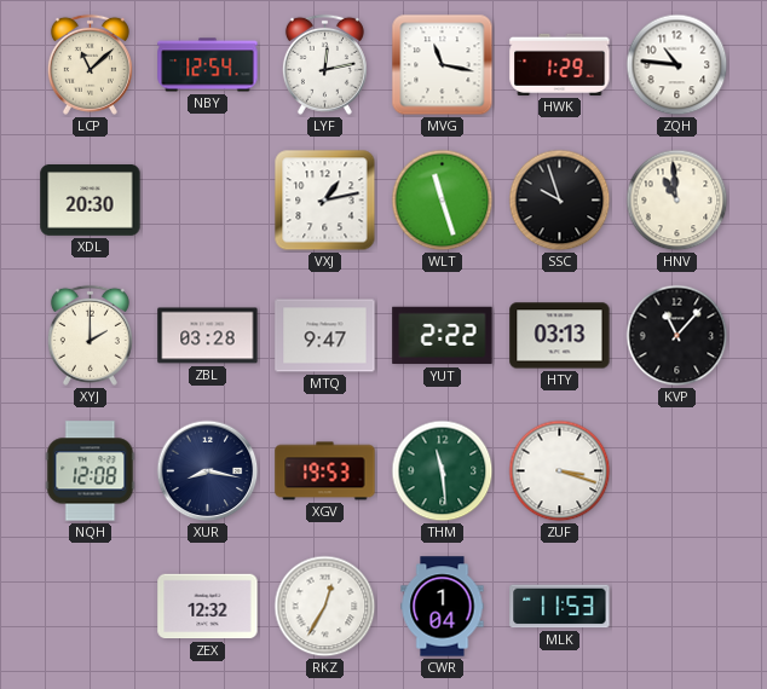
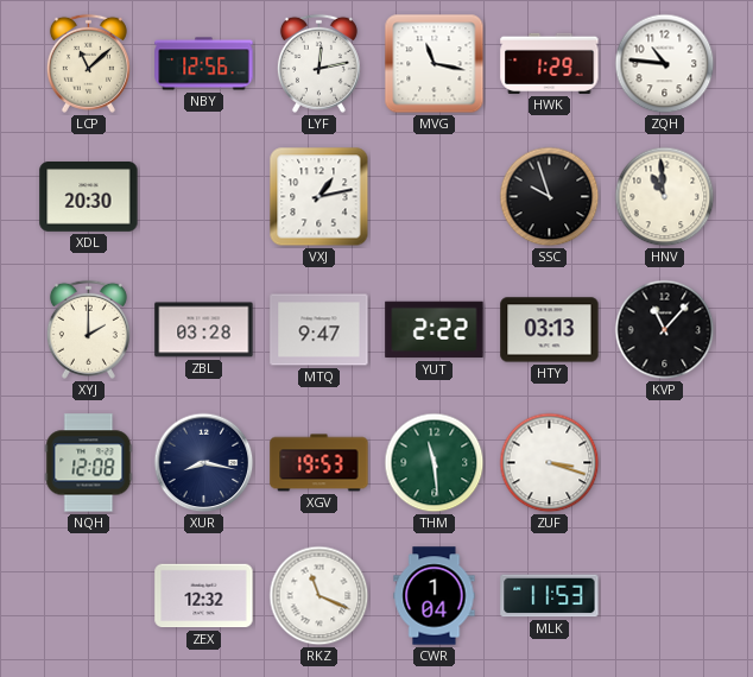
NBY: 12:54 -> 12:56
WLT: 11:27 -> none
RKZ: 12:35 -> 11:19
